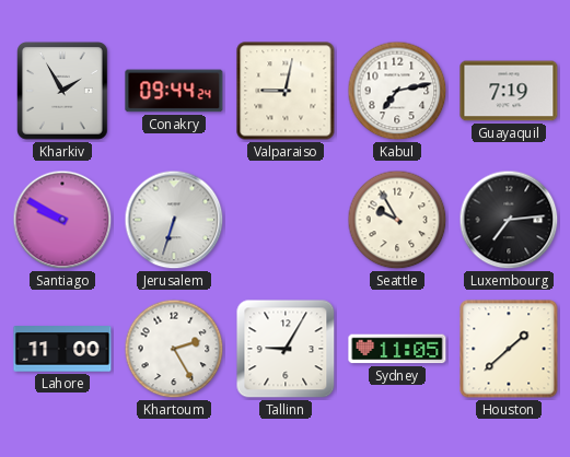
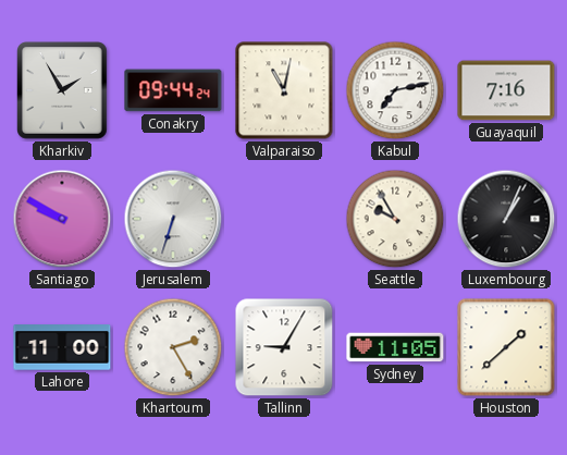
Valparaiso: 9:02 -> 11:02
Guayaquil: 7:19 -> 7:16
Luxembourg: 7:14 -> 1:04
